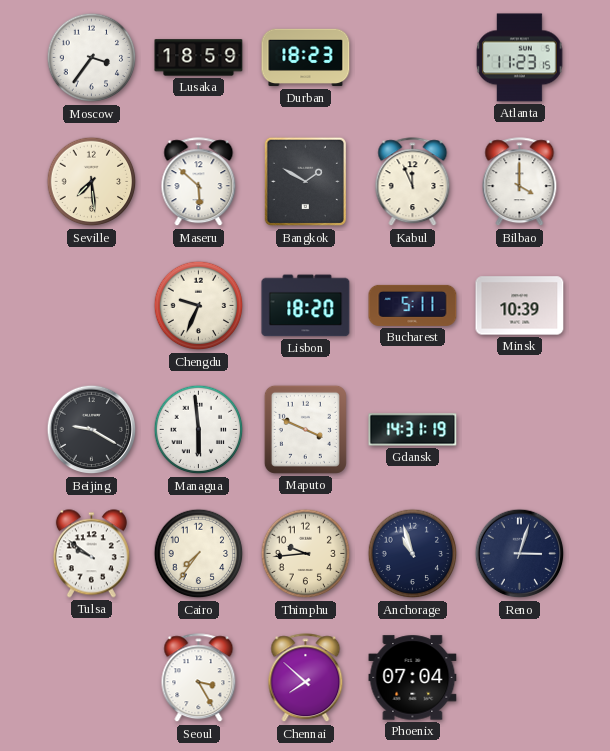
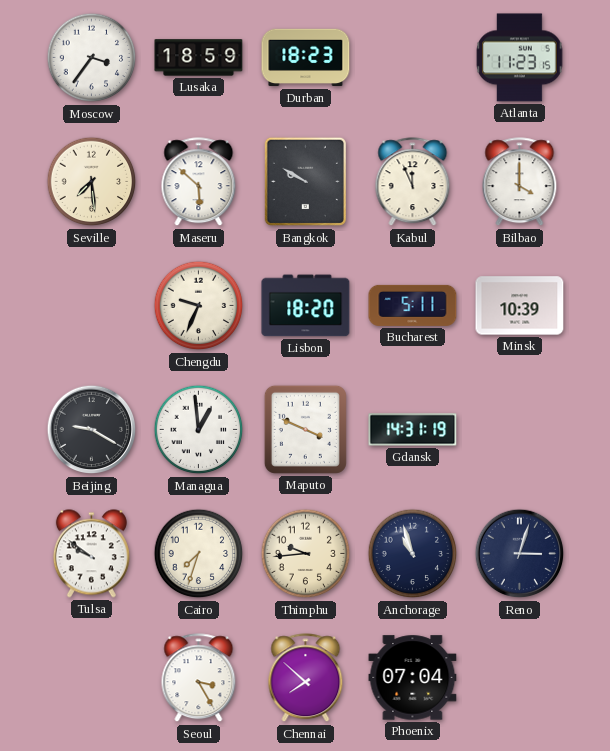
Bangkok: 1:50 -> 9:50
Managua: 5:59 -> 12:59
Cairo: 7:36 -> 7:33
